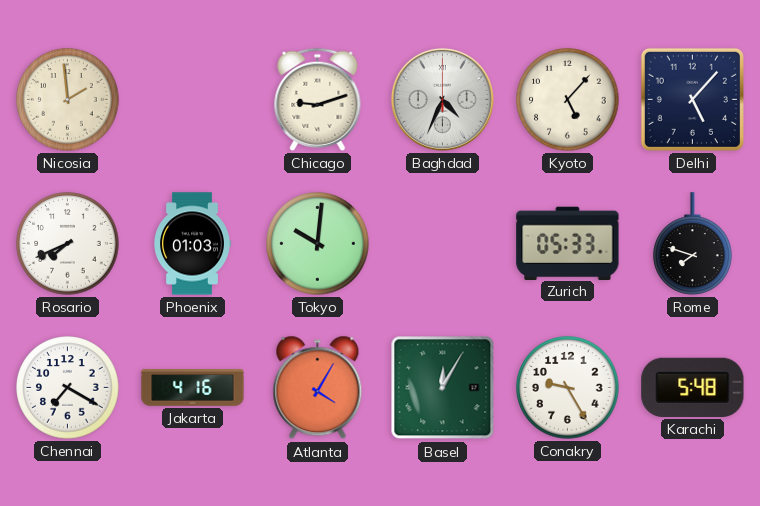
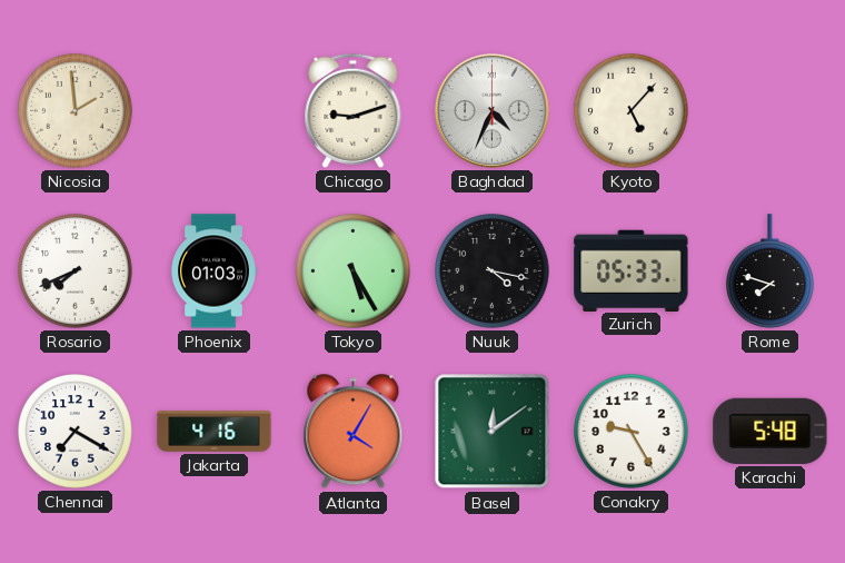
Delhi: 5:07 -> none
Tokyo: 10:01 -> 5:25
Nuuk: none -> 4:17
Basel: 12:05 -> 12:09
